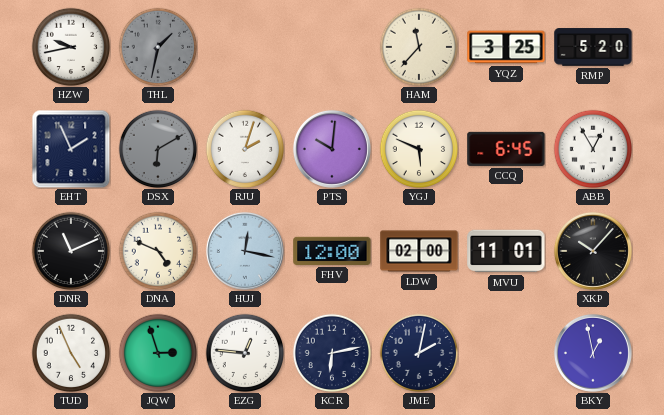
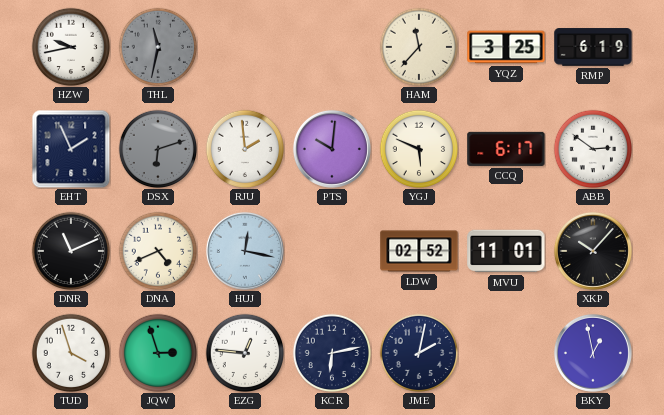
THL: 1:32 -> 11:32
RMP: 5:20 -> 6:19
DSX: 6:10 -> 6:12
RJU: 2:03 -> 1:59
CCQ: 6:45 -> 6:17
ABB: 12:55 -> 2:51
DNA: 4:49 -> 4:41
FHV: 12:00 -> none
LDW: 02:00 -> 02:52
TUD: 4:56 -> 3:57
